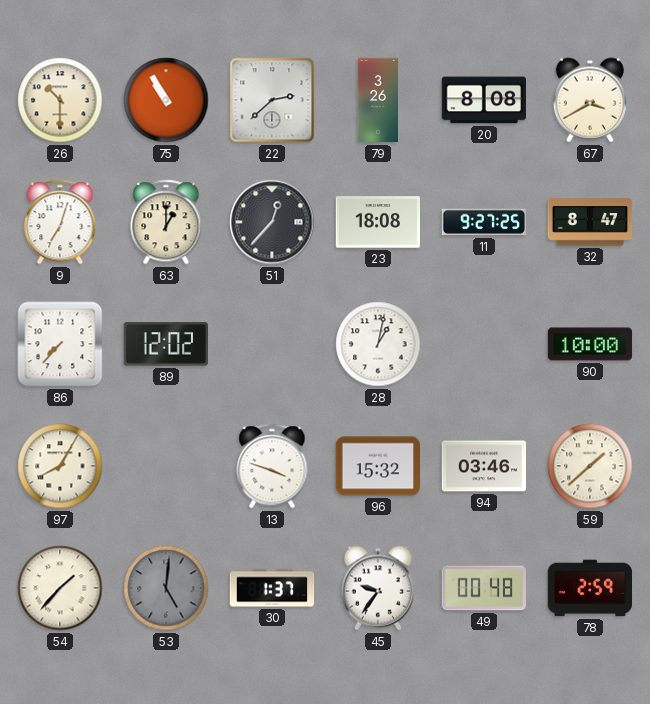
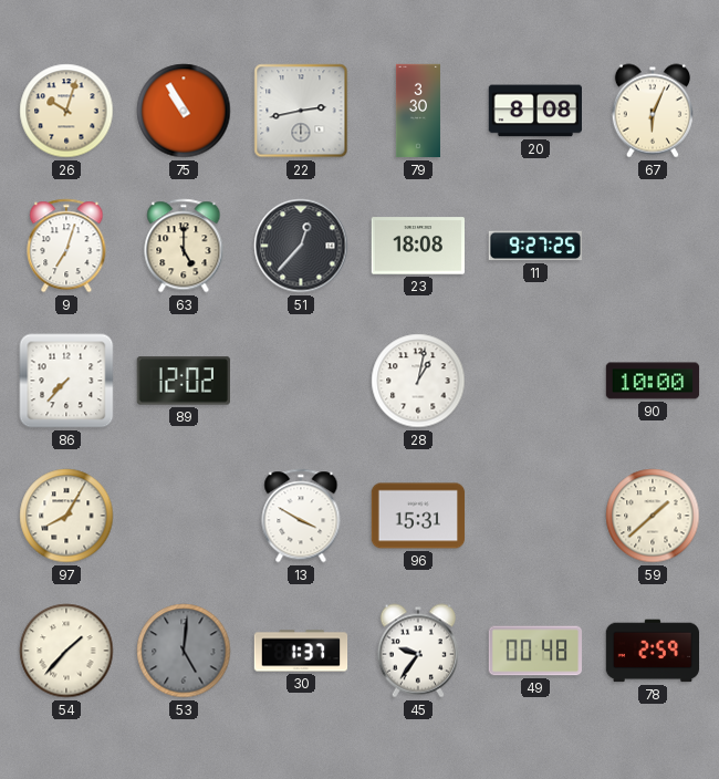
26: 10:30 -> 10:03
22: 2:38 -> 2:43
79: 3:26 -> 3:30
67: 3:40 -> 6:04
63: 1:00 -> 5:00
32: 8:47 -> none
13: 3:48 -> 3:50
96: 15:32 -> 15:31
94: 03:46 -> none
